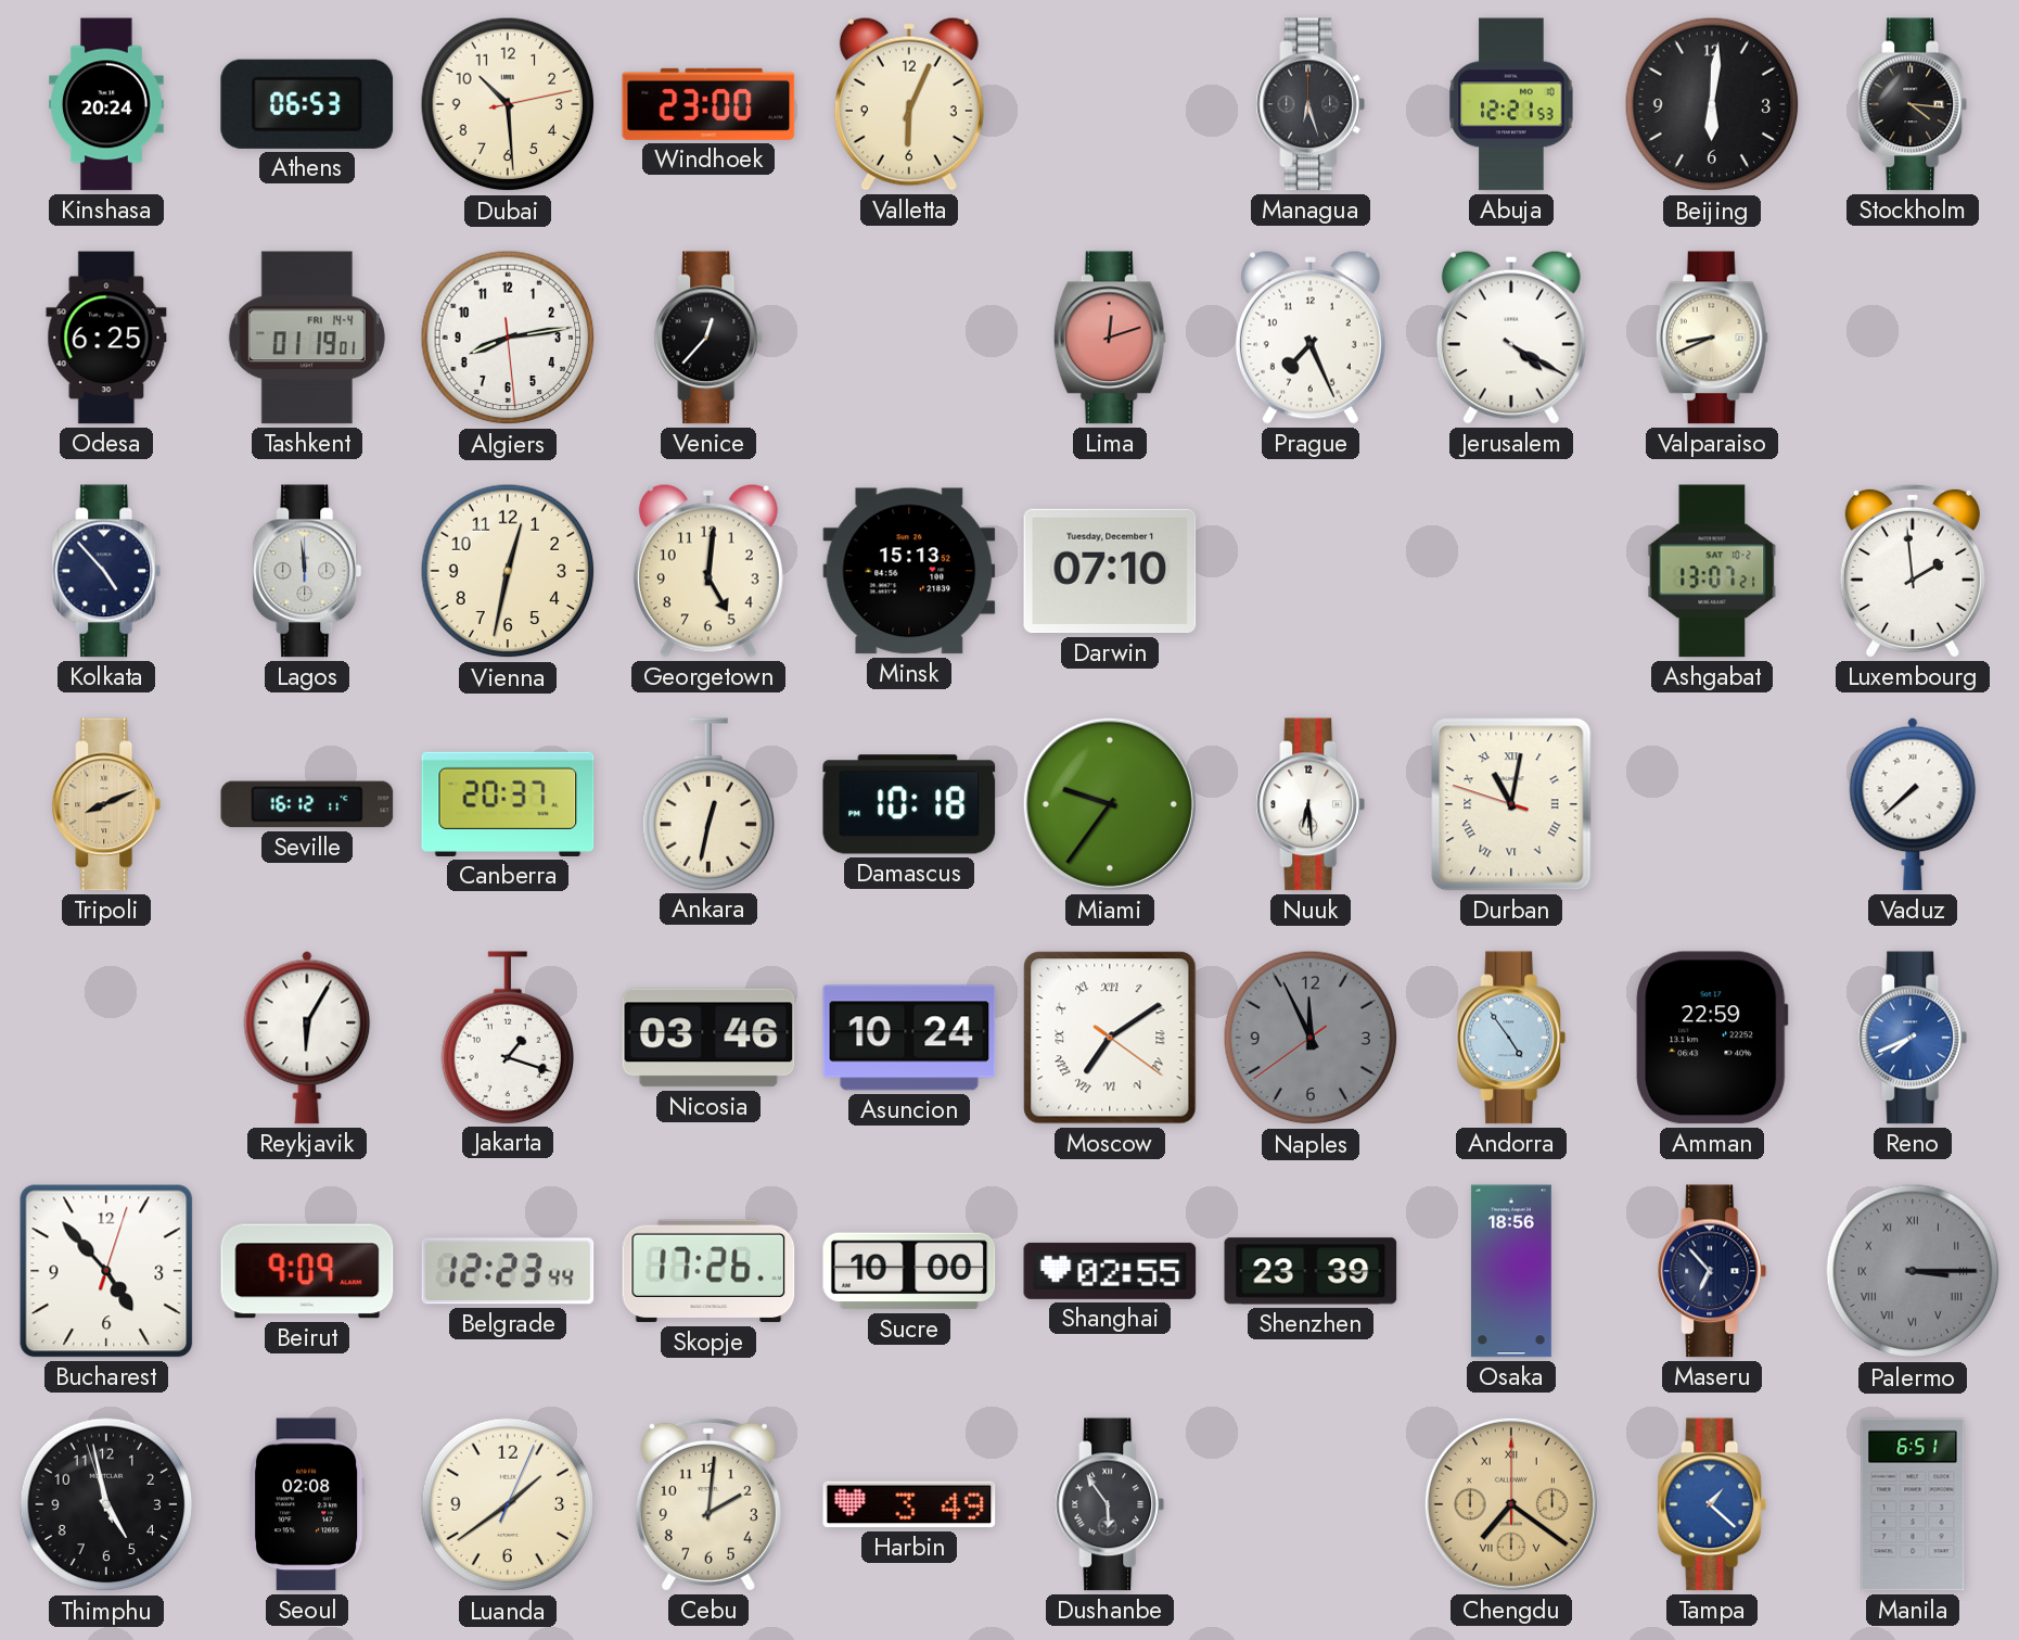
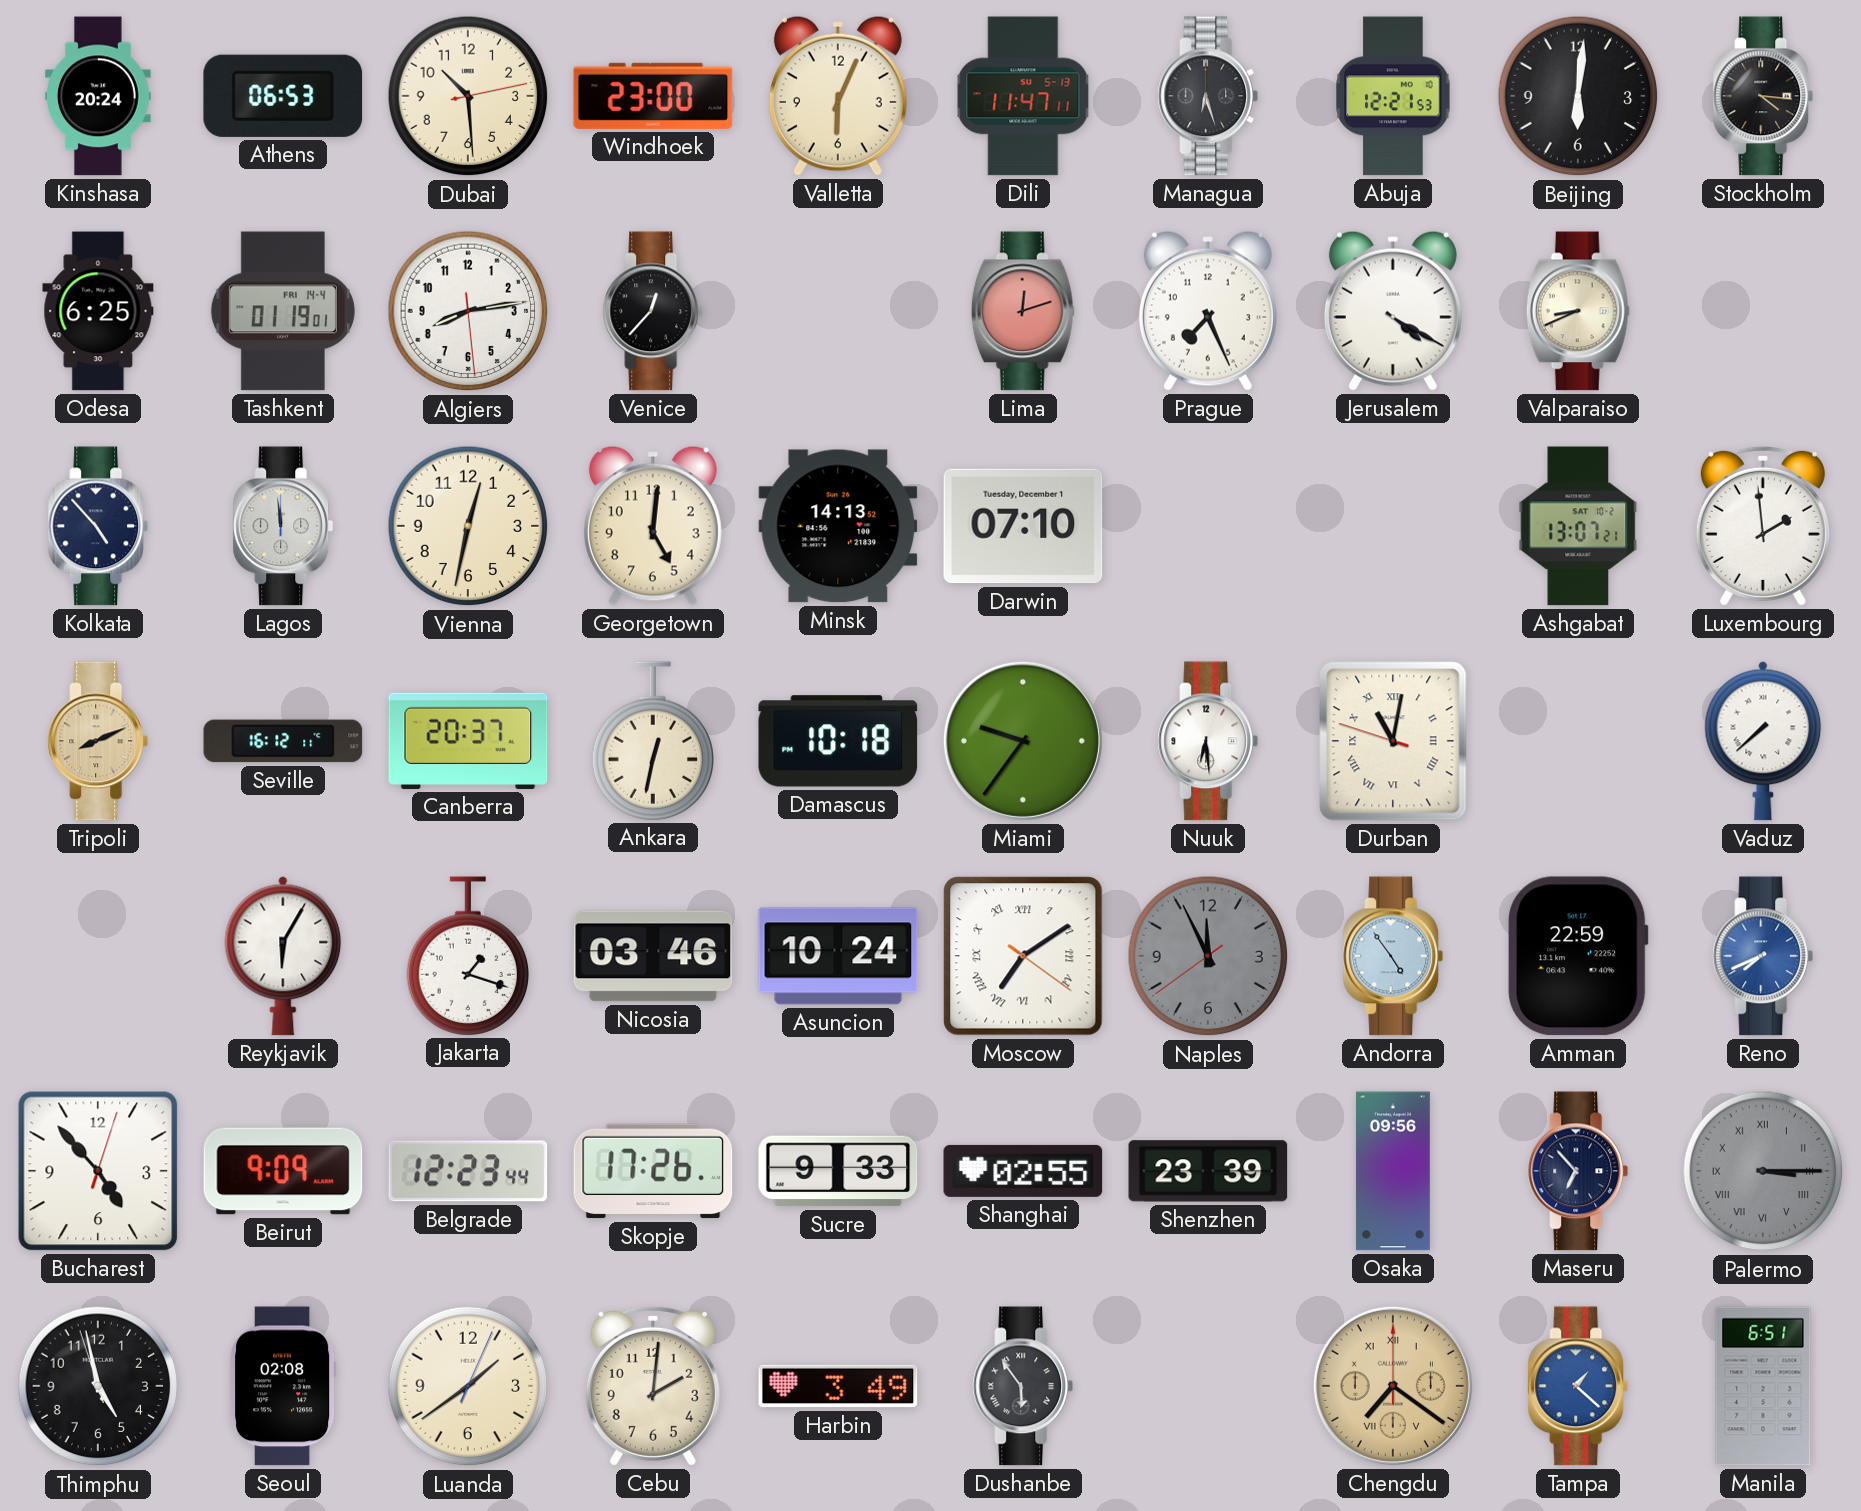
Dili: none -> 11:47
Minsk: 15:13 -> 14:13
Sucre: 10:00 -> 9:33
Osaka: 18:56 -> 09:56
